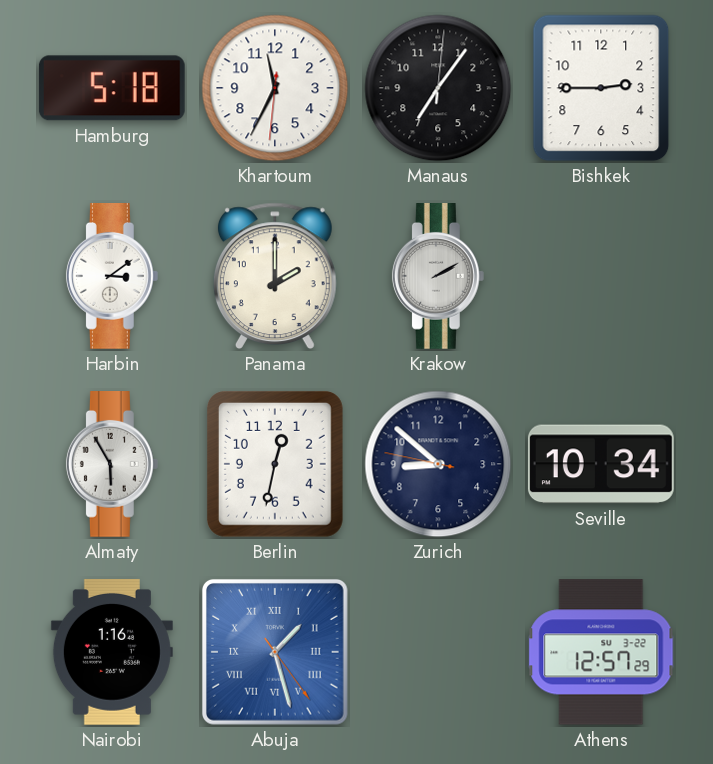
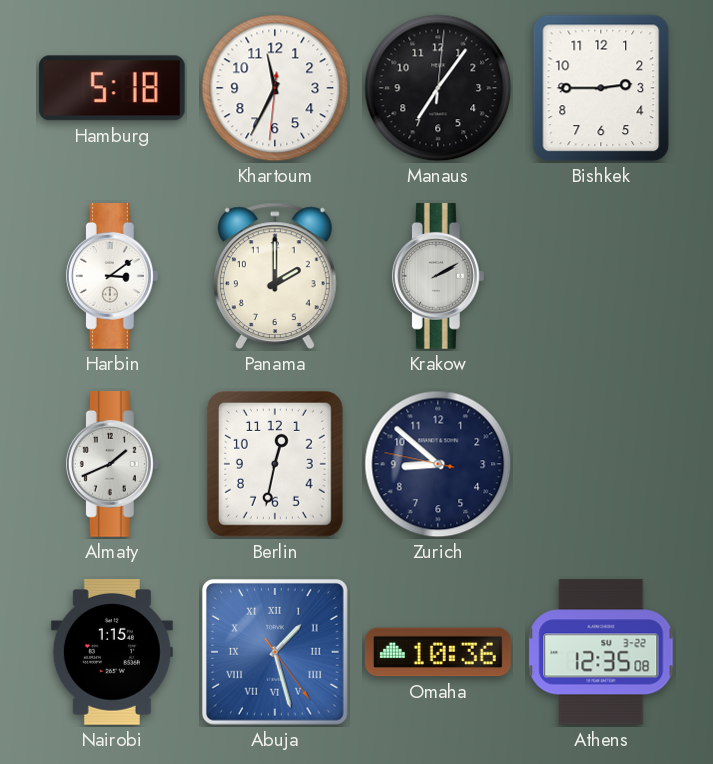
Almaty: 5:55 -> 1:41
Seville: 10:34 -> none
Nairobi: 1:16 -> 1:15
Omaha: none -> 10:36
Athens: 12:57 -> 12:35
